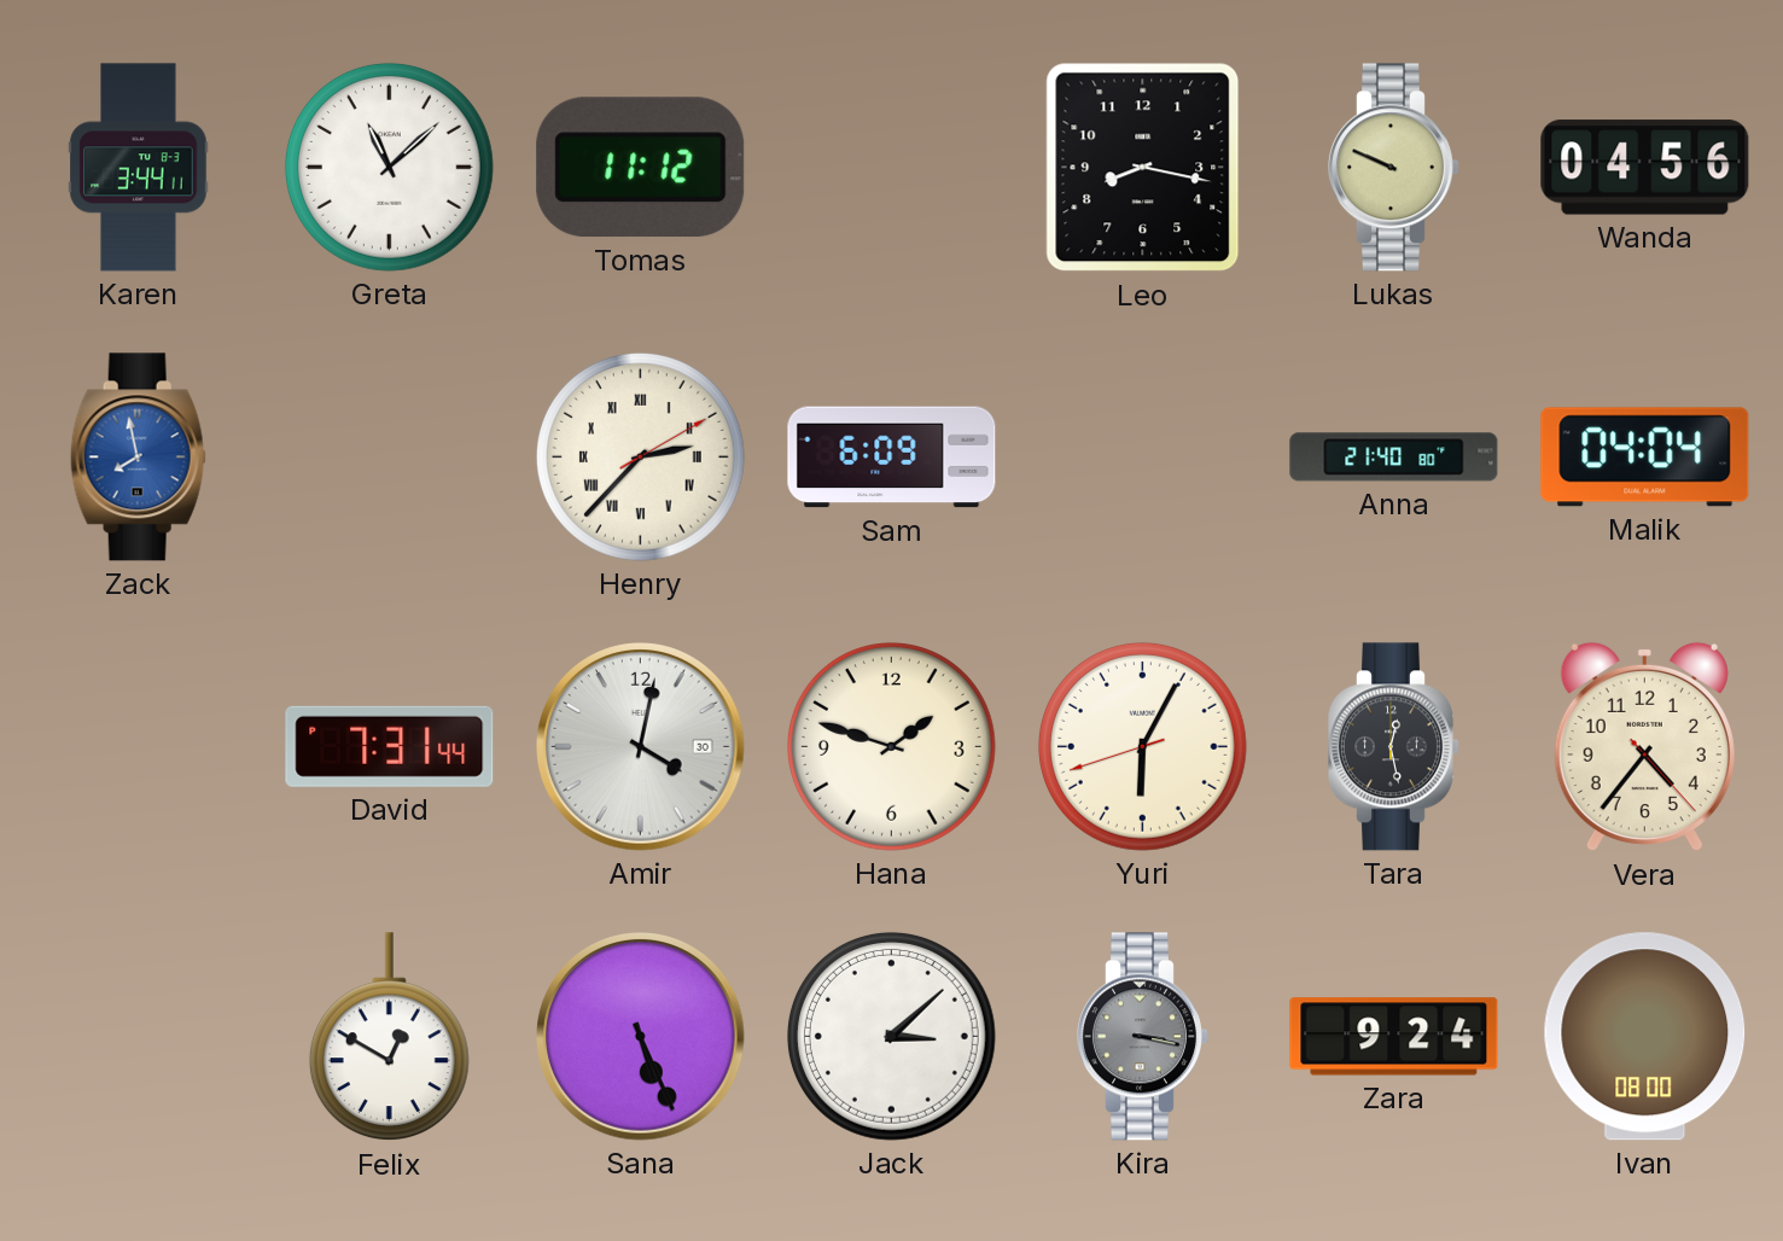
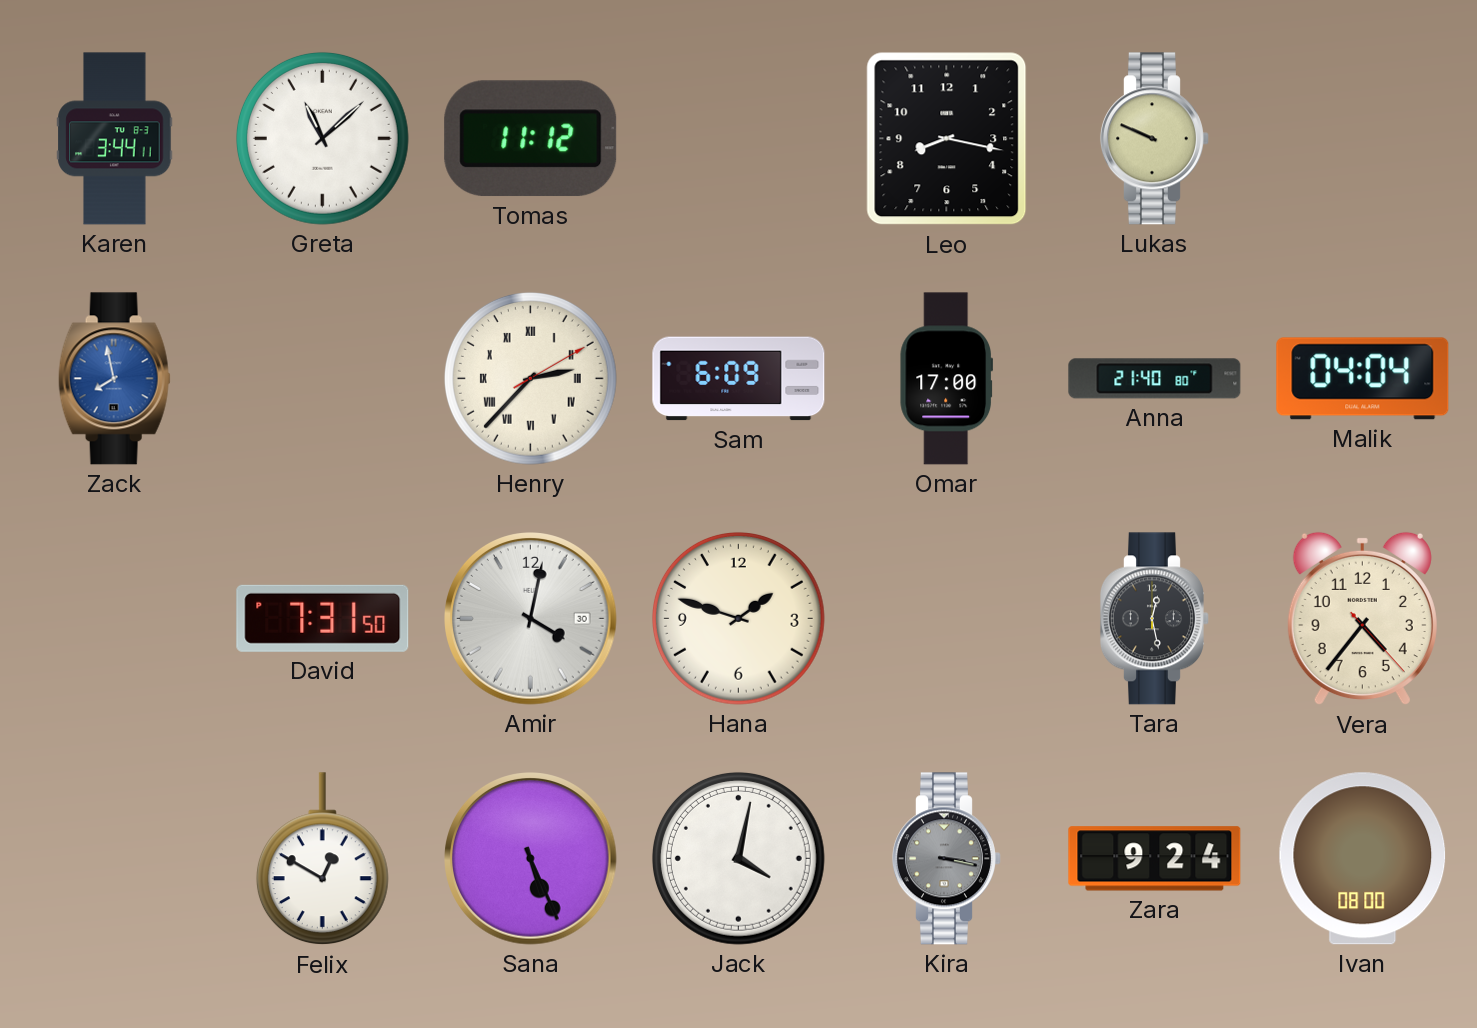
Wanda: 04:56 -> none
Omar: none -> 17:00
David: 7:31:44 -> 7:31:50
Yuri: 6:04 -> none
Jack: 3:08 -> 4:02
